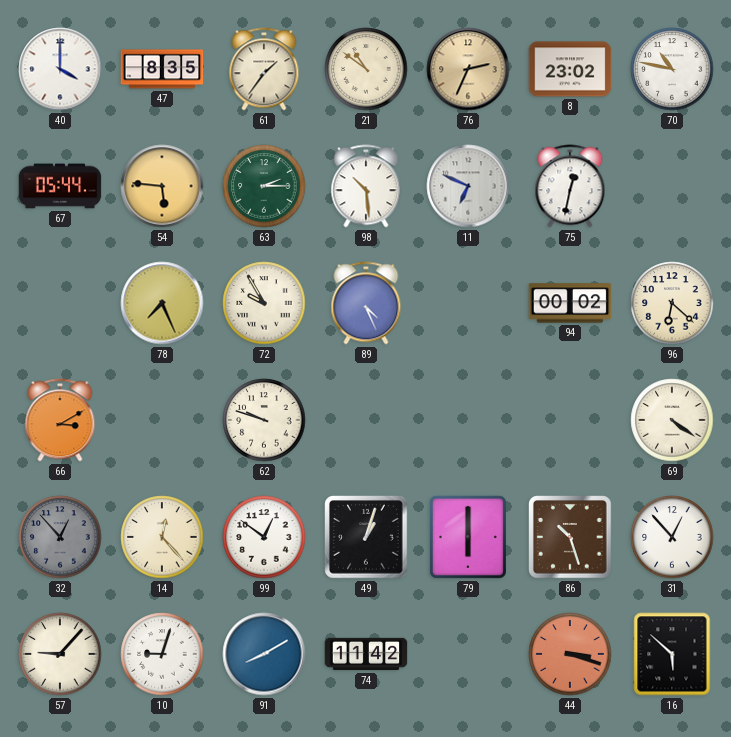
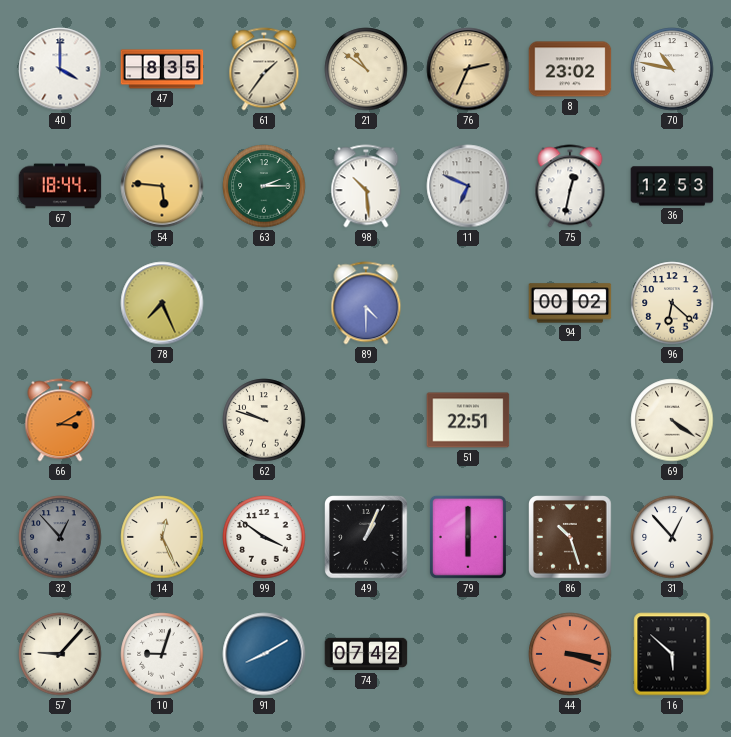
67: 05:44 -> 18:44
36: none -> 12:53
72: 9:55 -> none
89: 4:26 -> 4:30
51: none -> 22:51
14: 12:23 -> 12:26
99: 12:51 -> 3:51
49: 1:03 -> 1:04
74: 11:42 -> 07:42
